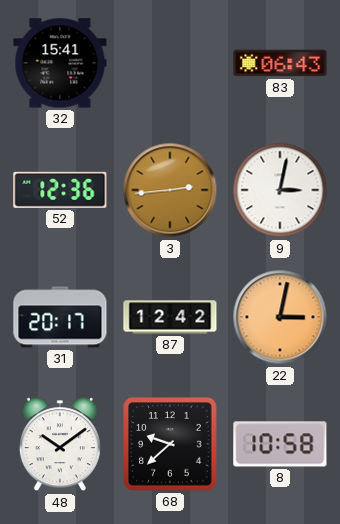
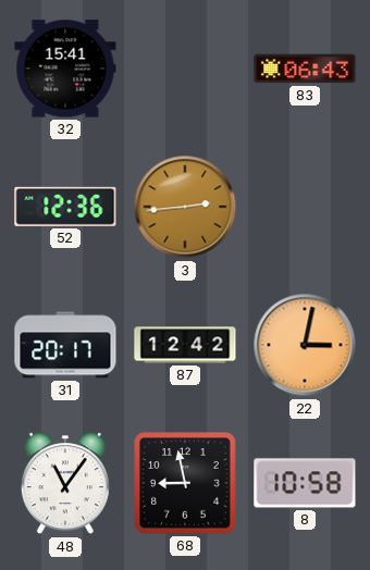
9: 3:02 -> none
48: 10:09 -> 11:06
68: 9:38 -> 8:58
